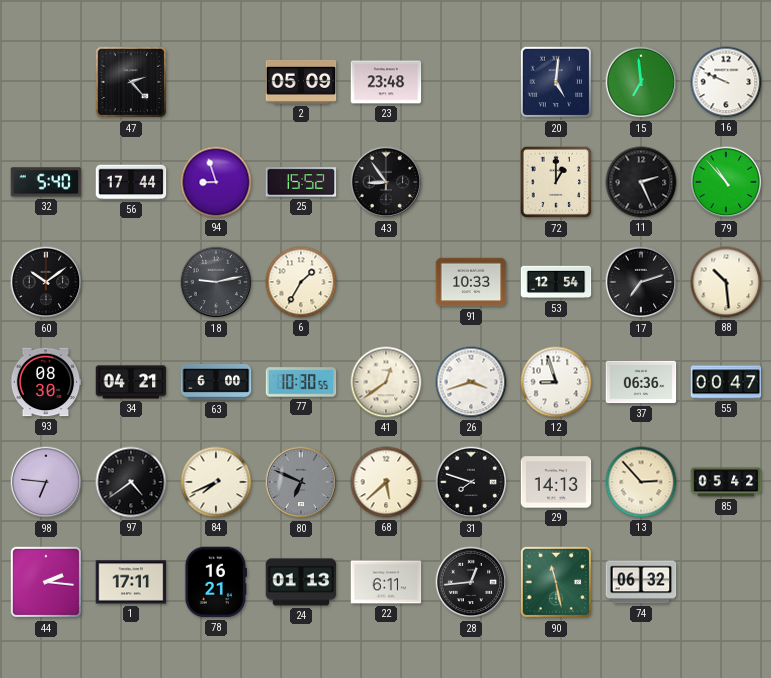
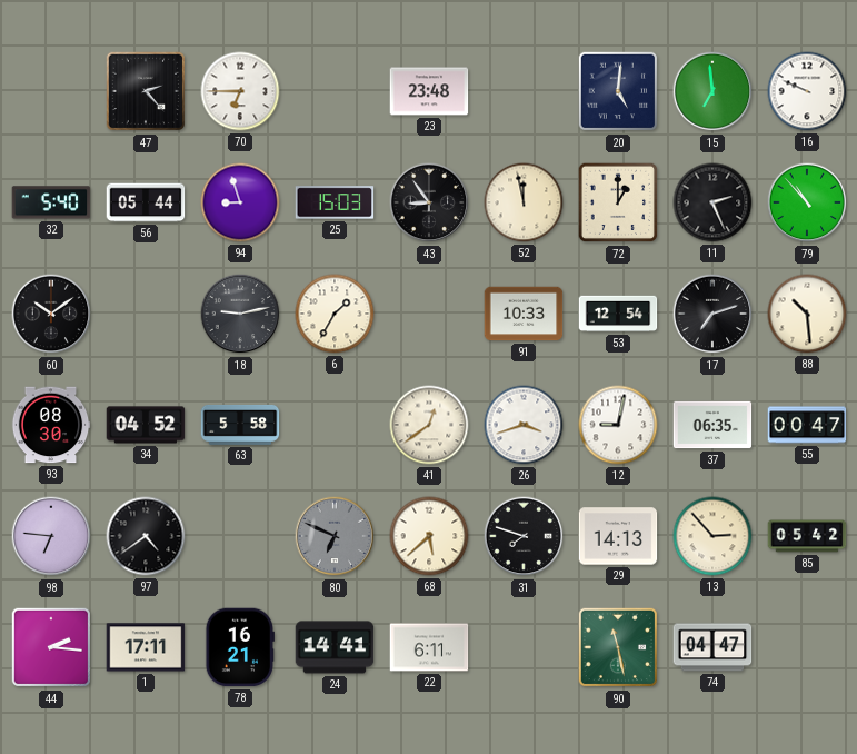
70: none -> 6:45
2: 05:09 -> none
56: 17:44 -> 05:44
25: 15:52 -> 15:03
52: none -> 11:58
34: 04:21 -> 04:52
63: 6:00 -> 5:58
77: 10:30 -> none
12: 8:57 -> 9:02
37: 06:36 -> 06:35
84: 7:41 -> none
24: 01:13 -> 14:41
28: 12:44 -> none
74: 06:32 -> 04:47
